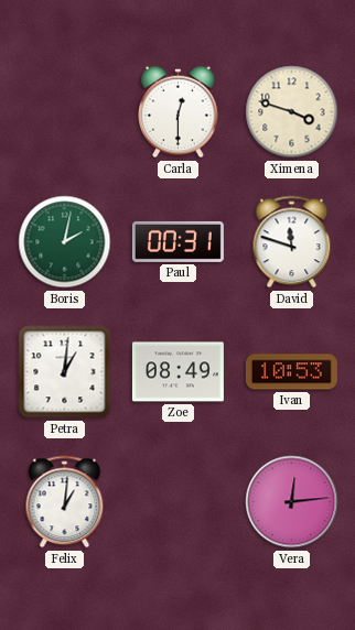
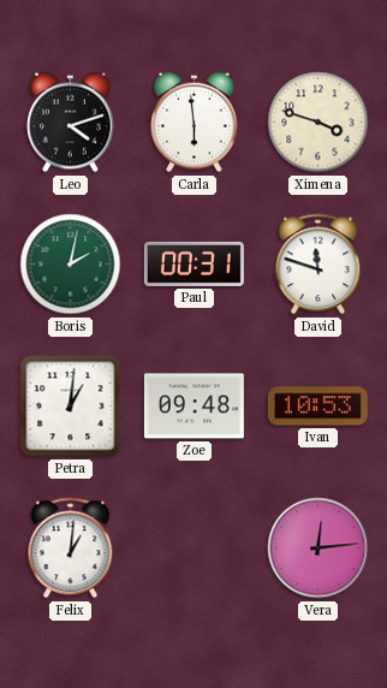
Leo: none -> 4:12
Carla: 12:30 -> 5:59
Zoe: 08:49 -> 09:48
